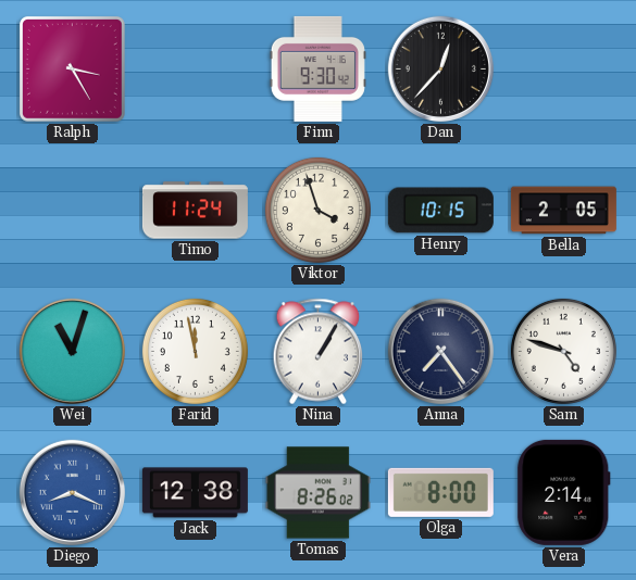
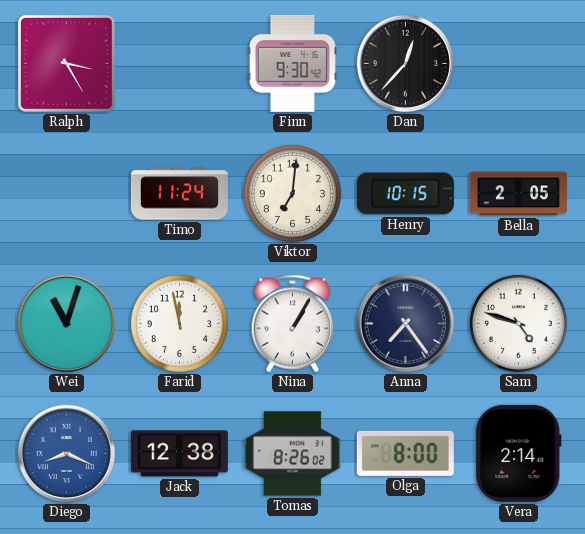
Viktor: 3:57 -> 7:01
